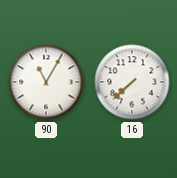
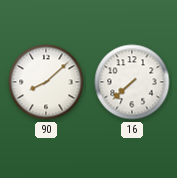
90: 11:05 -> 8:08
